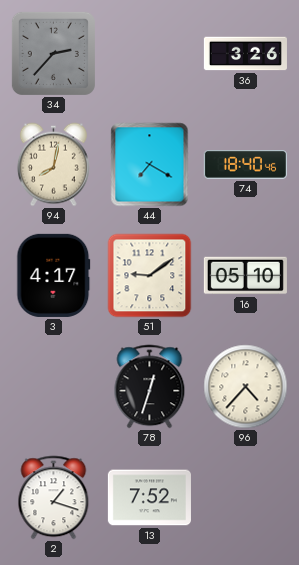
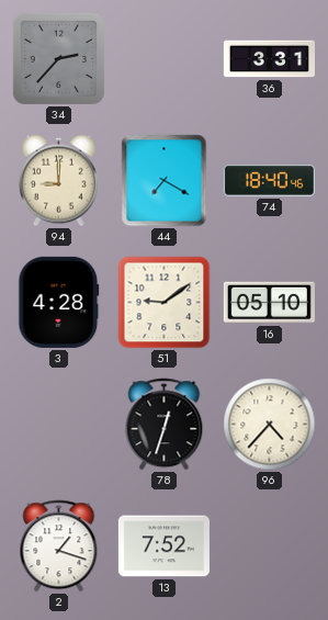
36: 3:26 -> 3:31
94: 8:02 -> 9:00
3: 4:17 -> 4:28
